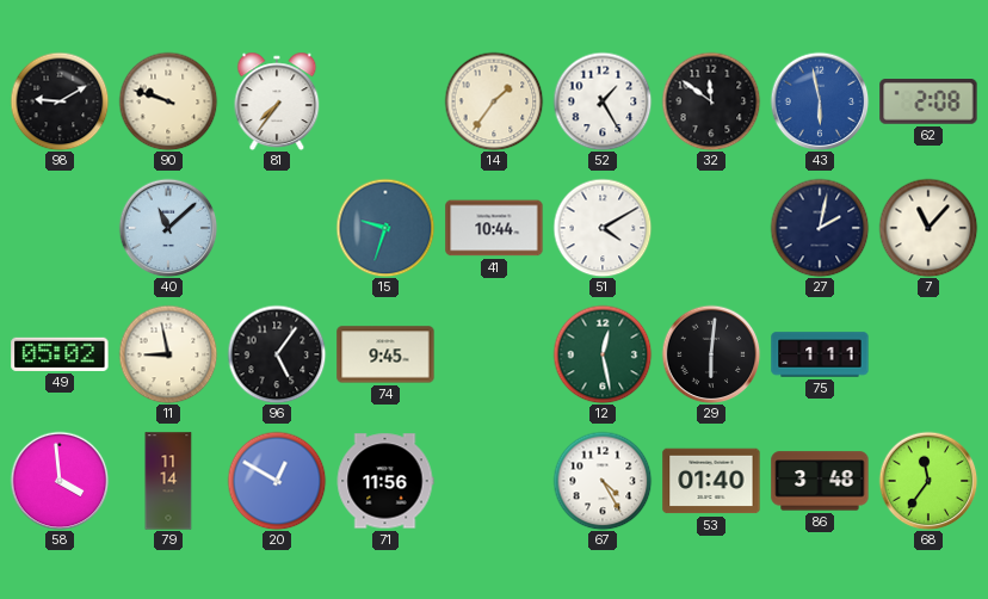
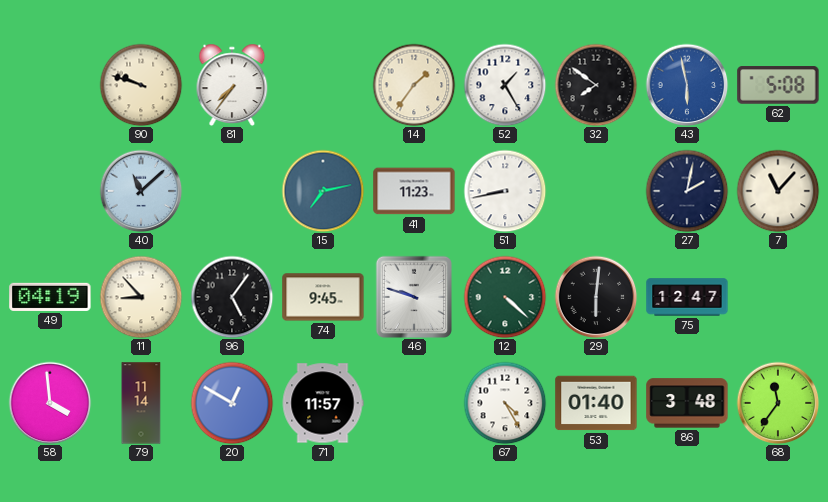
98: 9:10 -> none
32: 11:51 -> 7:51
62: 2:08 -> 5:08
15: 9:33 -> 7:13
41: 10:44 -> 11:23
51: 4:10 -> 8:43
49: 05:02 -> 04:19
11: 8:58 -> 8:53
46: none -> 9:48
12: 12:28 -> 4:22
75: 1:11 -> 12:47
71: 11:56 -> 11:57
